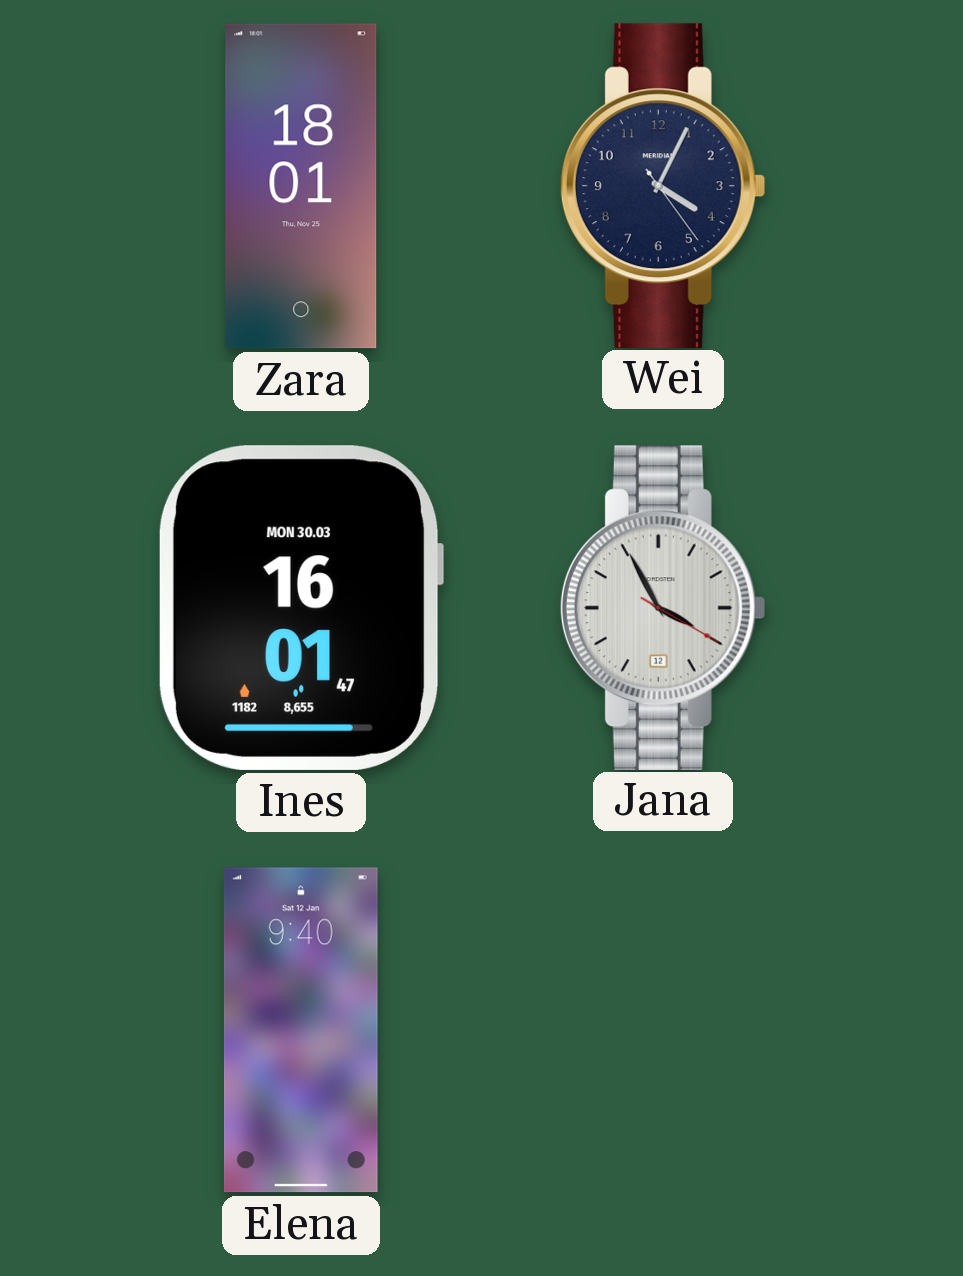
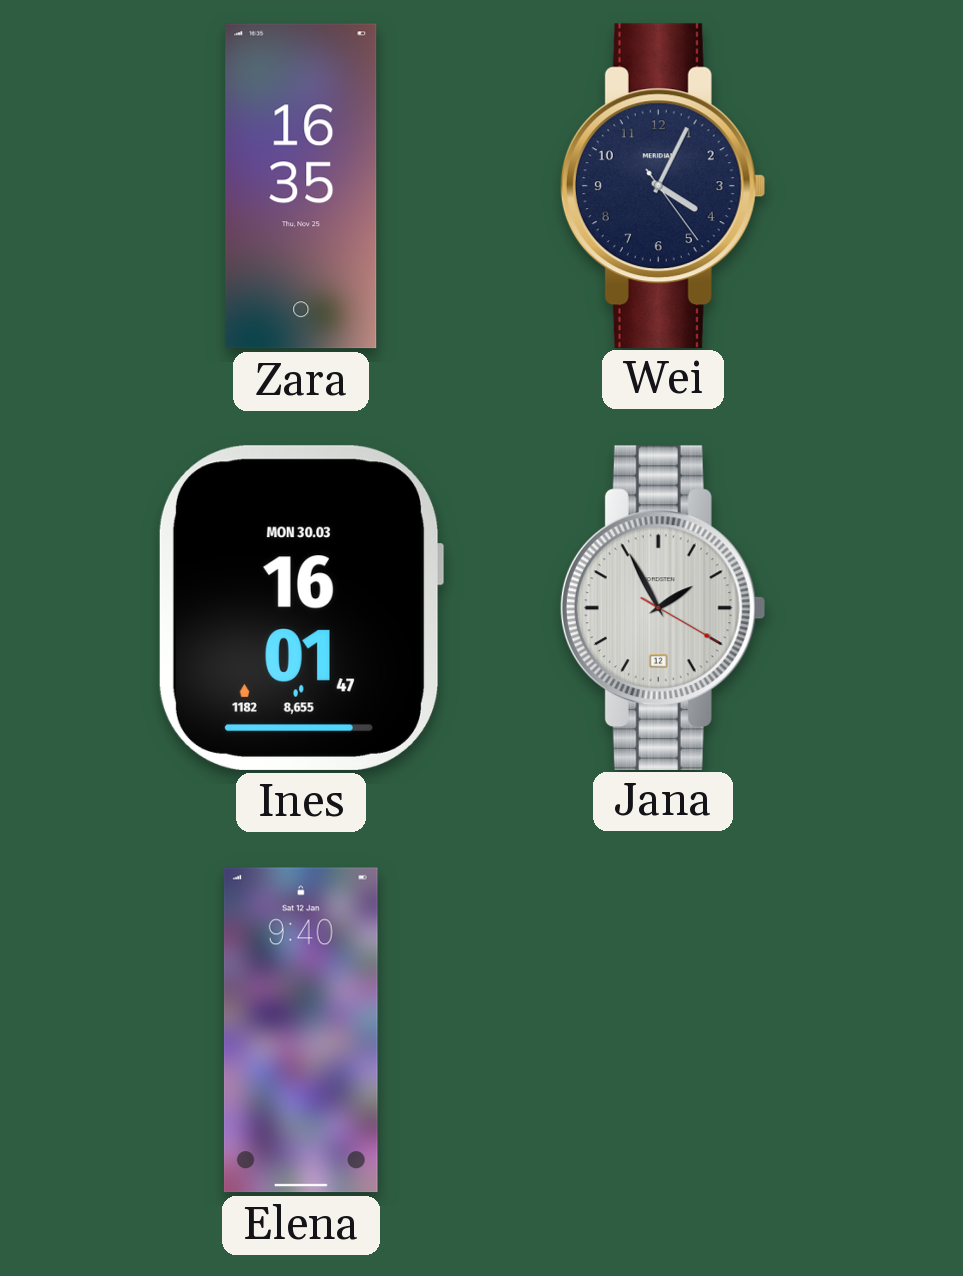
Zara: 18:01 -> 16:35
Jana: 3:55 -> 1:55
